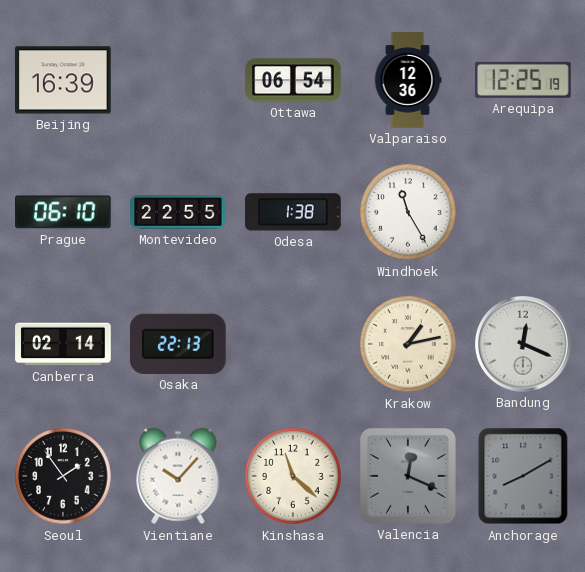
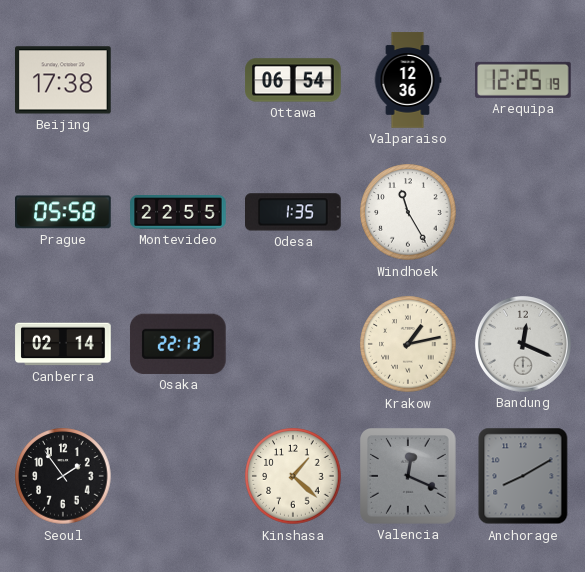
Beijing: 16:39 -> 17:38
Prague: 06:10 -> 05:58
Odesa: 1:38 -> 1:35
Vientiane: 10:07 -> none
Kinshasa: 11:22 -> 1:22
